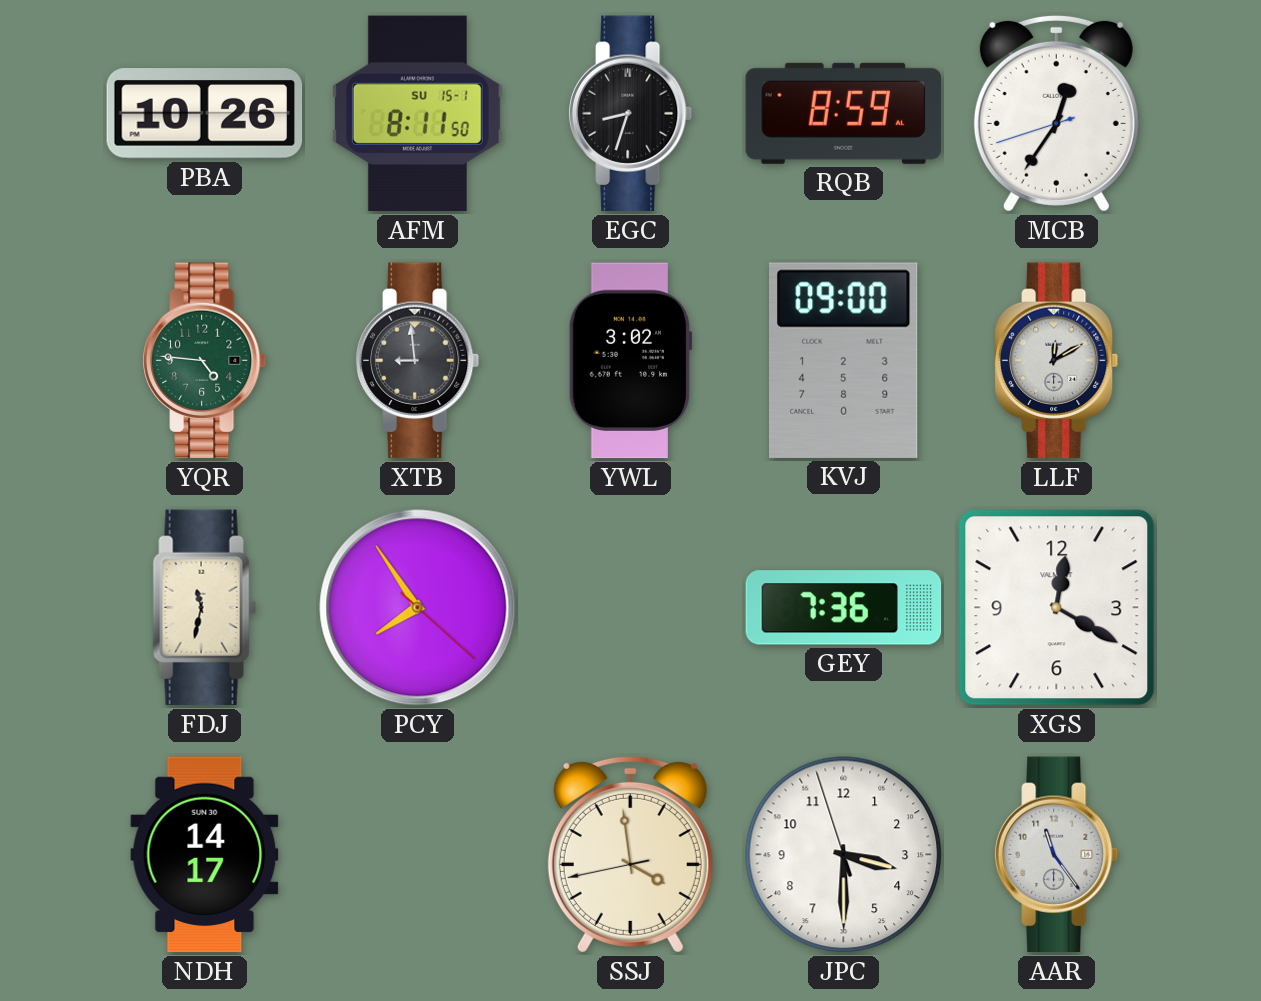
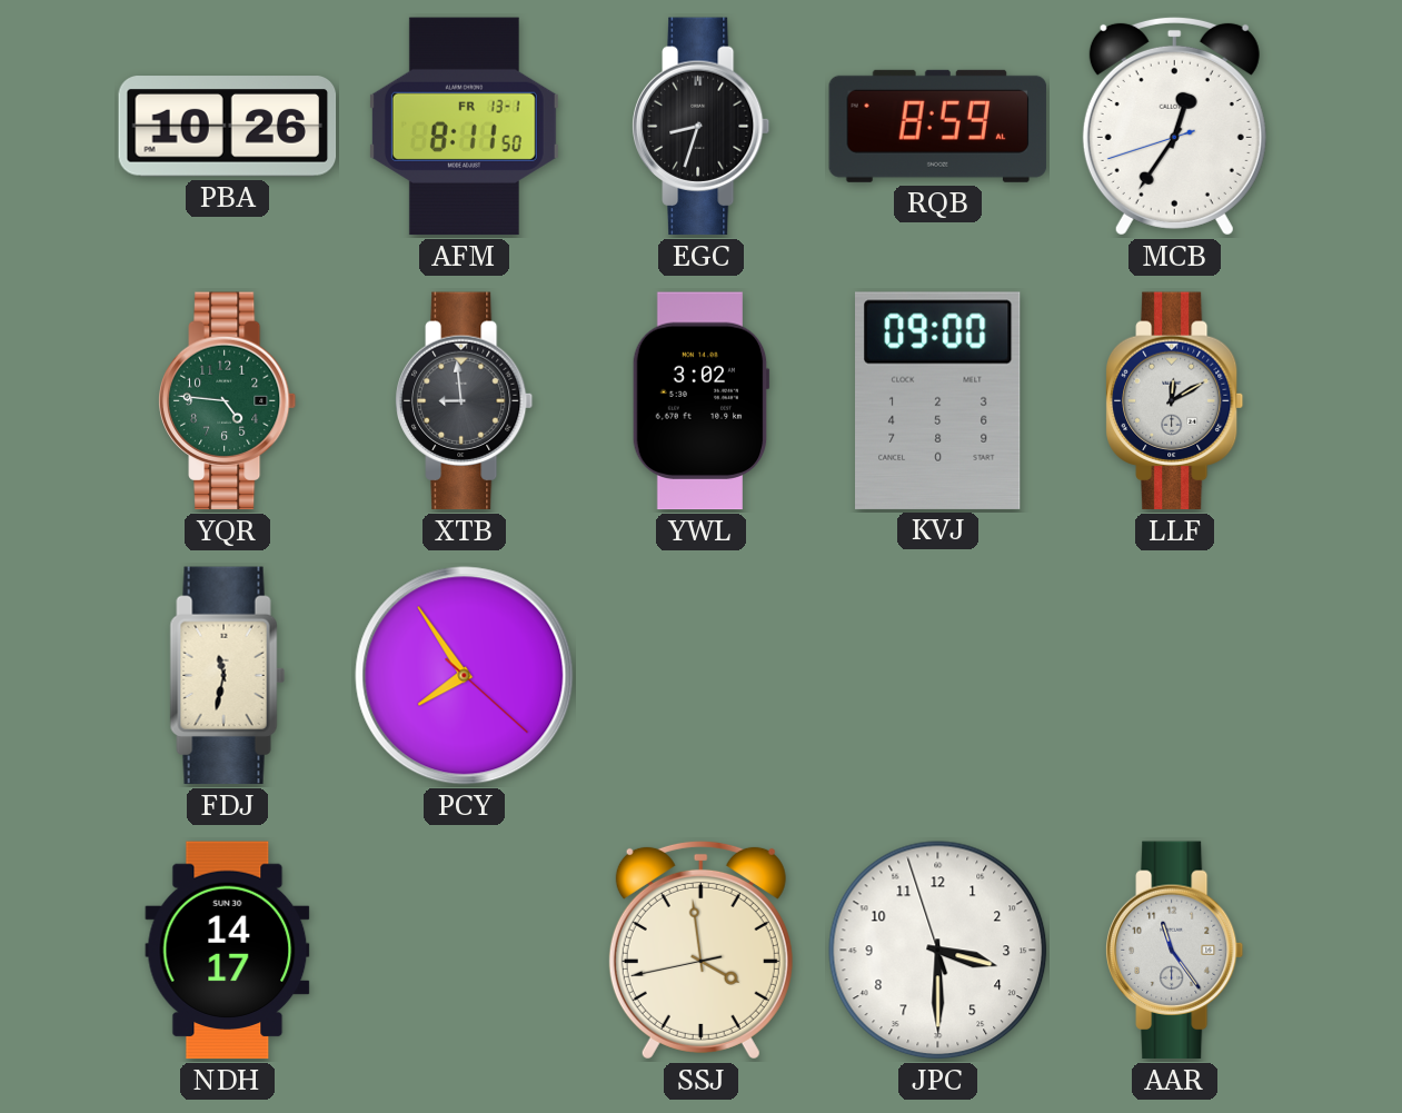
AFM date: SU 15-1 -> FR 13-1
GEY: 7:36 -> none
XGS: 12:20 -> none
